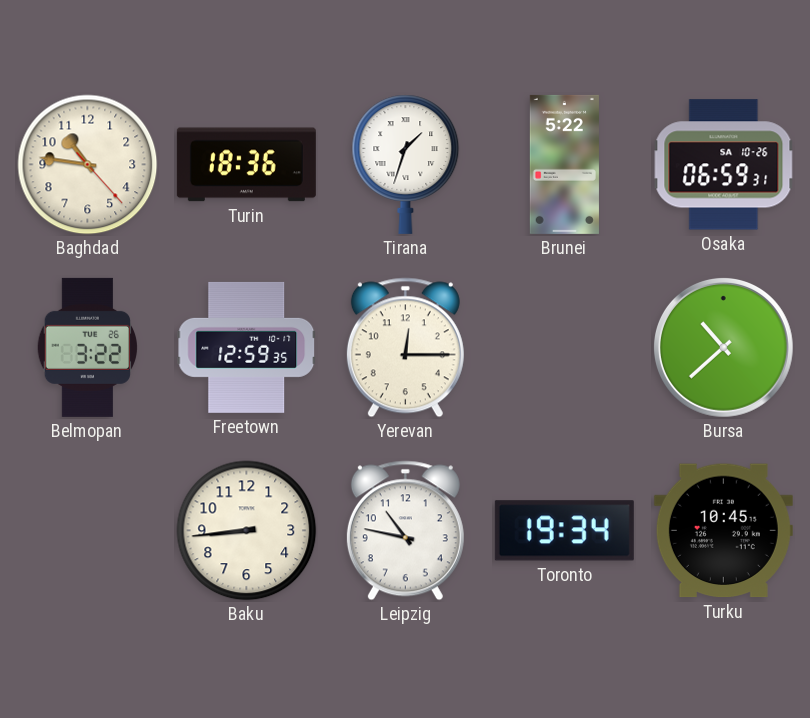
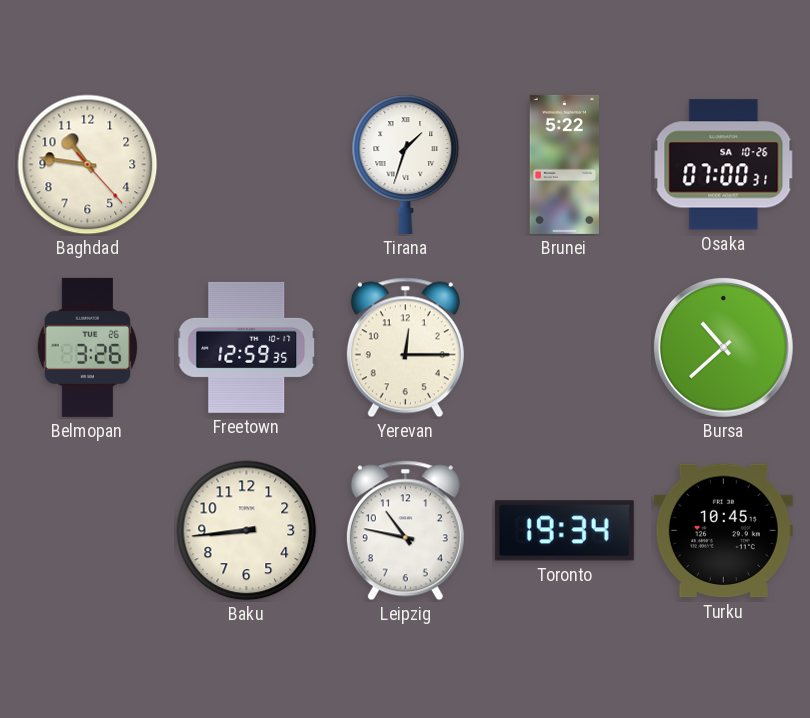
Turin: 18:36 -> none
Osaka: 06:59 -> 07:00
Belmopan: 3:22 -> 3:26
